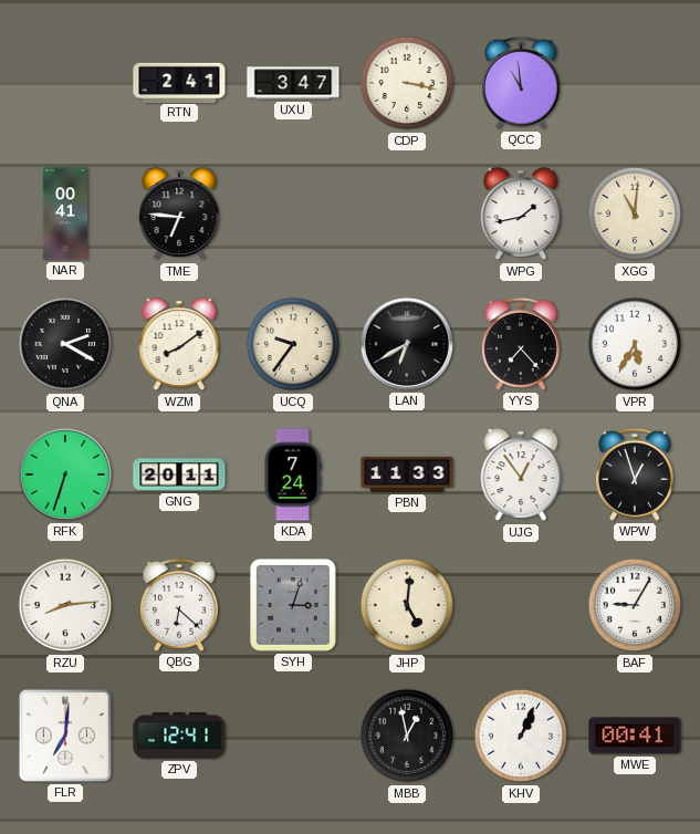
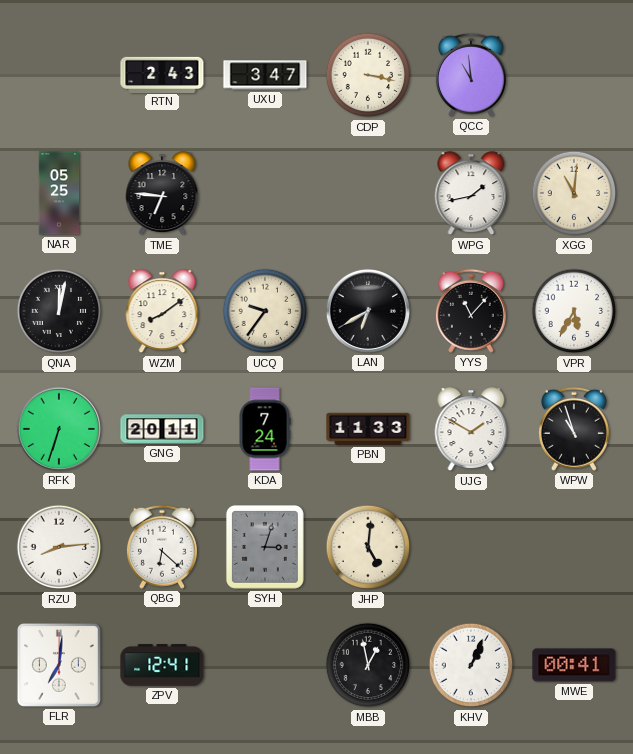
RTN: 2:41 -> 2:43
NAR: 00:41 -> 05:25
QNA: 2:20 -> 12:02
YYS: 7:23 -> 11:07
UJG: 12:54 -> 1:50
WPW: 12:57 -> 10:57
BAF: 9:05 -> none
